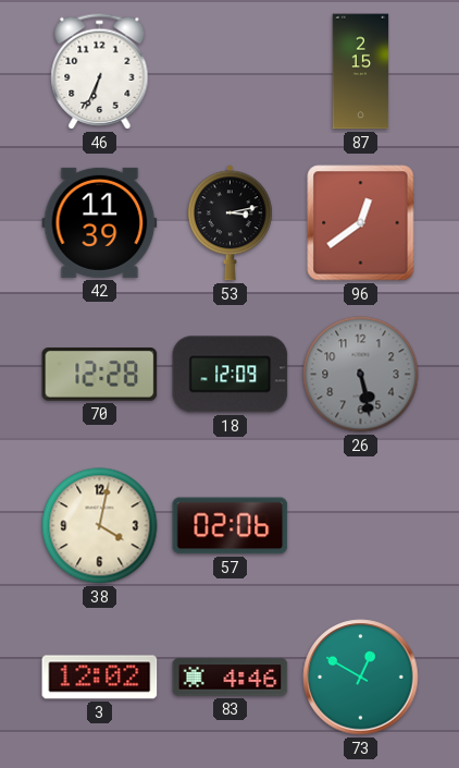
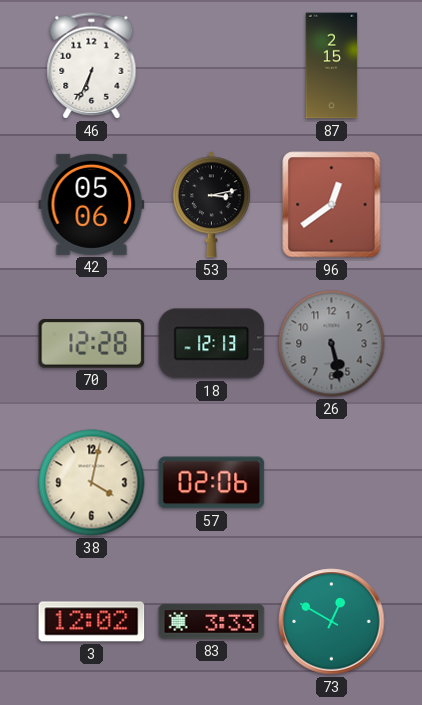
42: 11:39 -> 05:06
18: 12:09 -> 12:13
83: 4:46 -> 3:33
